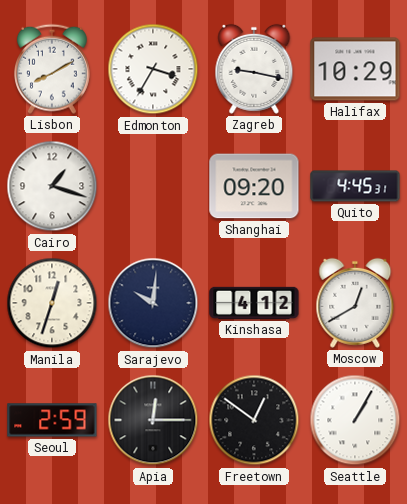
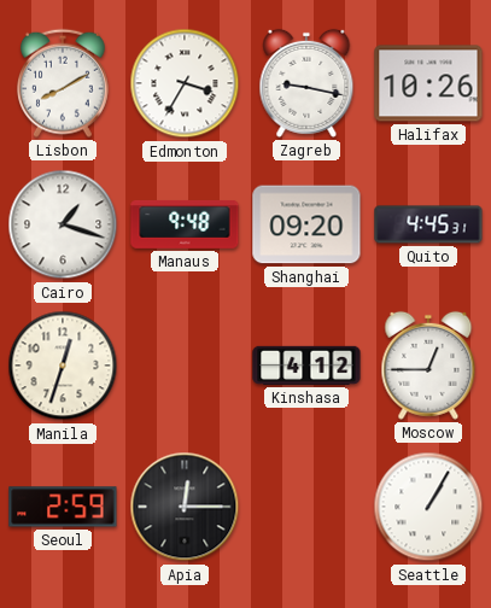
Halifax: 10:29 -> 10:26
Manaus: none -> 9:48
Sarajevo: 10:01 -> none
Moscow: 12:40 -> 12:45
Freetown: 12:51 -> none
